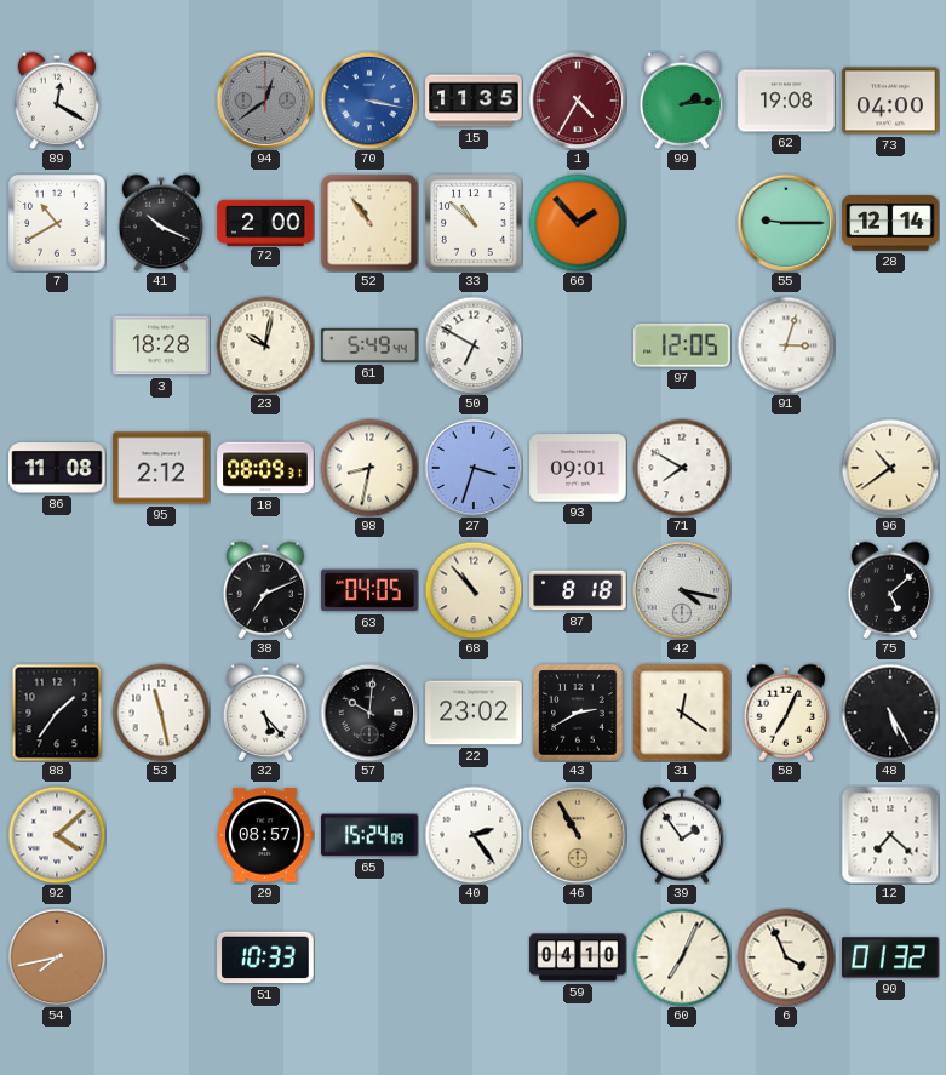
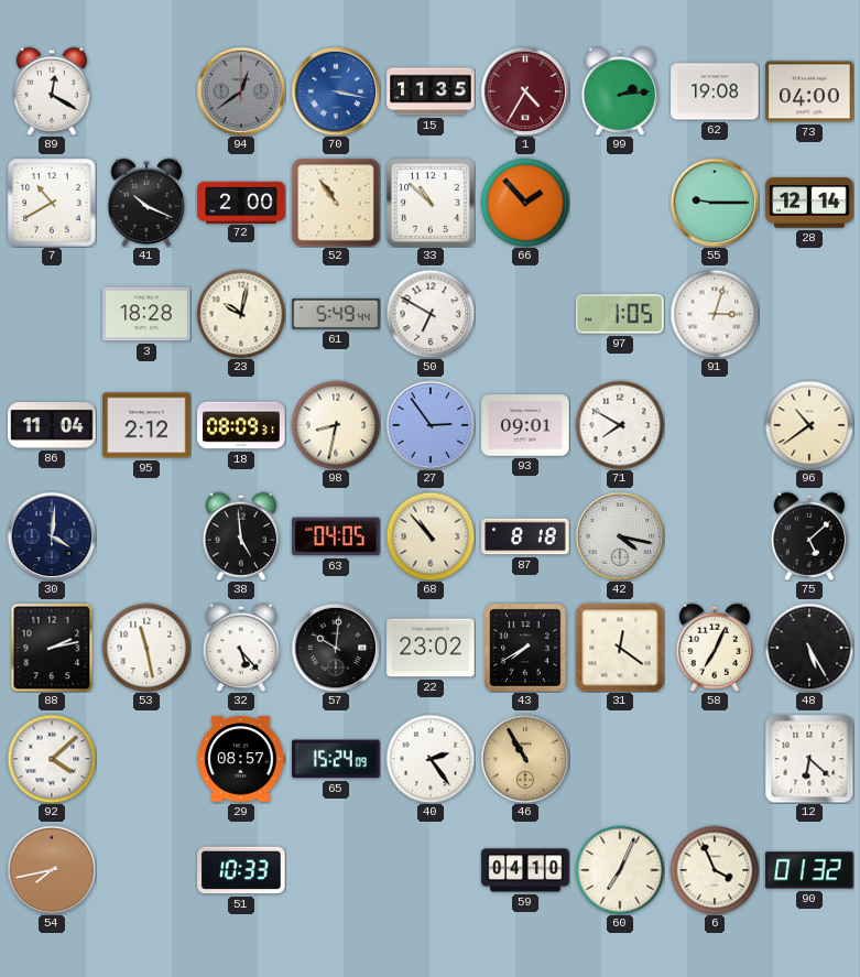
97: 12:05 -> 1:05
86: 11:08 -> 11:04
27: 3:33 -> 2:54
30: none -> 4:01
38: 7:11 -> 4:59
88: 1:36 -> 2:13
43: 2:40 -> 7:40
39: 1:54 -> none
12: 7:22 -> 6:22
